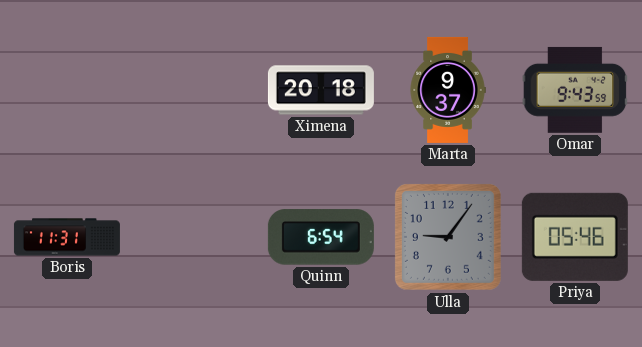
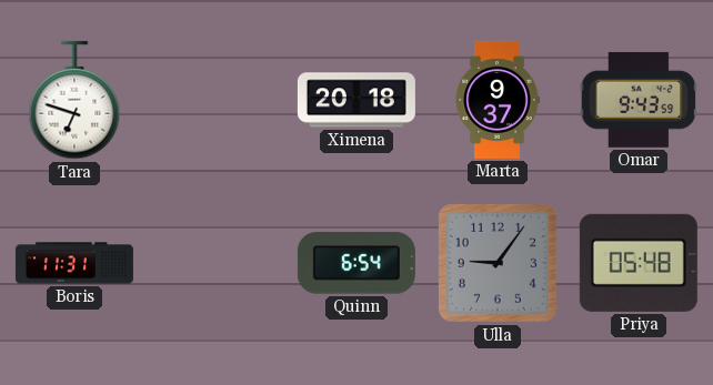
Tara: none -> 6:48
Priya: 05:46 -> 05:48
